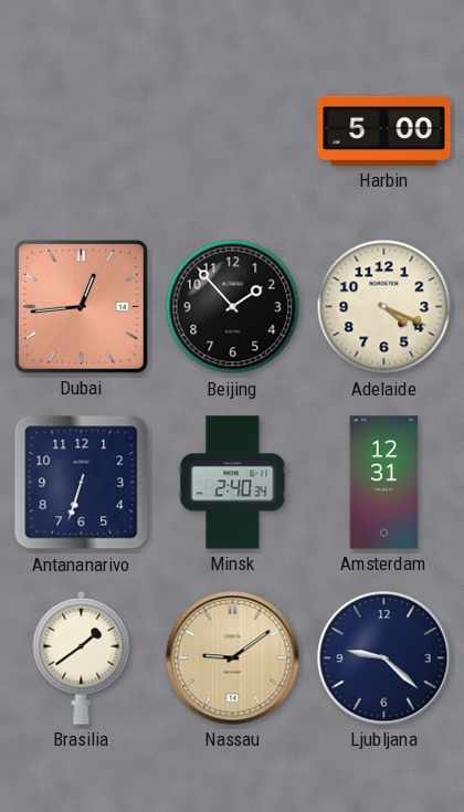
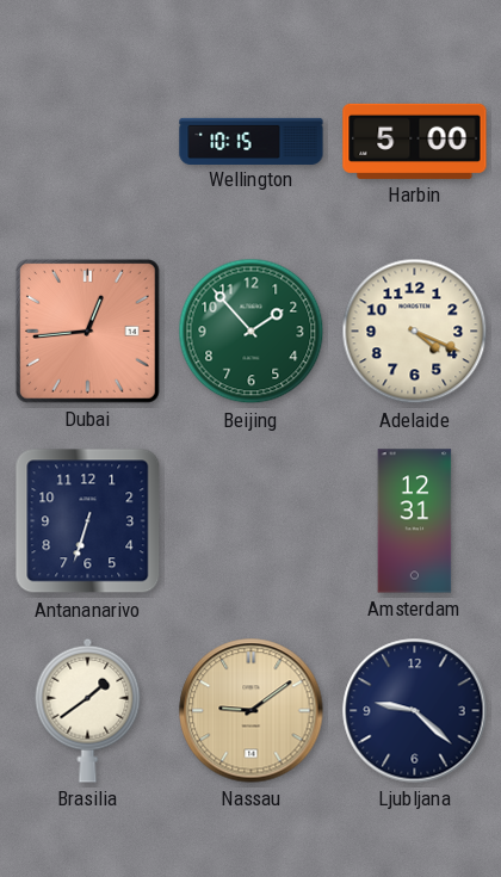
Wellington: none -> 10:15
Beijing dial: black -> green
Minsk: 2:40 -> none
